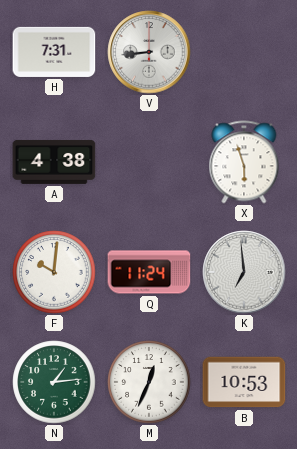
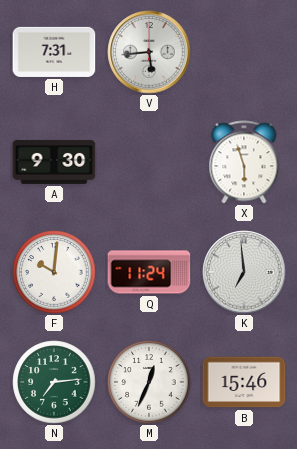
V: 8:44 -> 5:44
A: 4:38 -> 9:30
N: 1:14 -> 7:14
B: 10:53 -> 15:46
